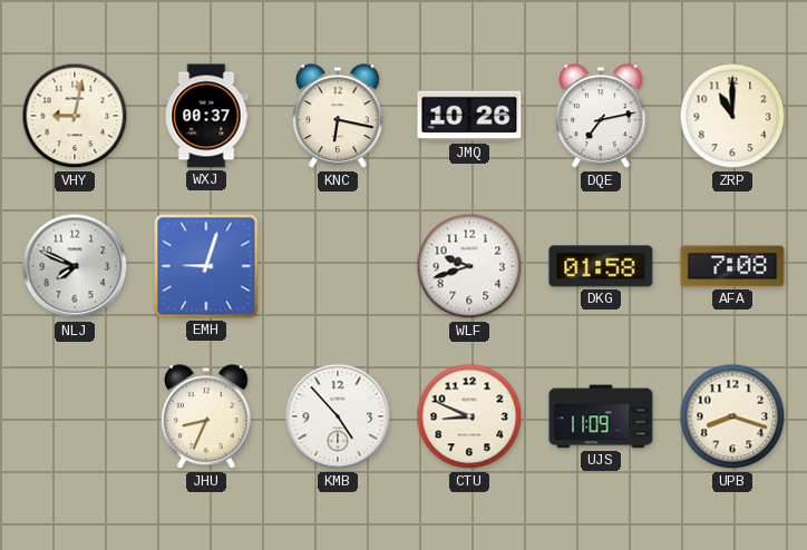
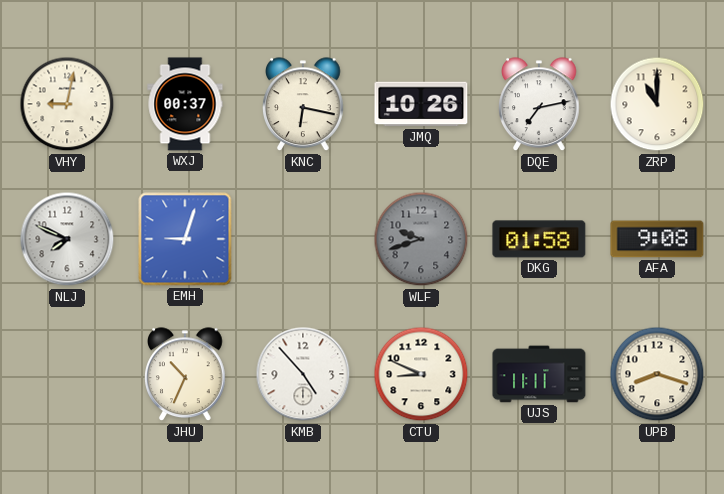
WLF dial: white -> grey
AFA: 7:08 -> 9:08
JHU: 8:34 -> 10:34
UJS: 11:09 -> 11:11
